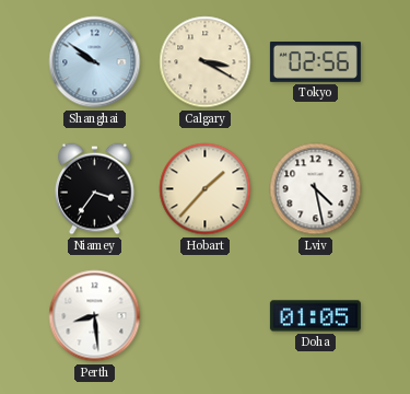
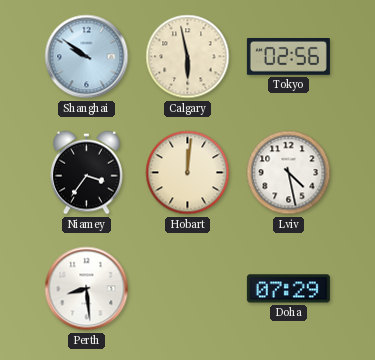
Calgary: 3:20 -> 5:58
Hobart: 1:37 -> 12:01
Doha: 01:05 -> 07:29
